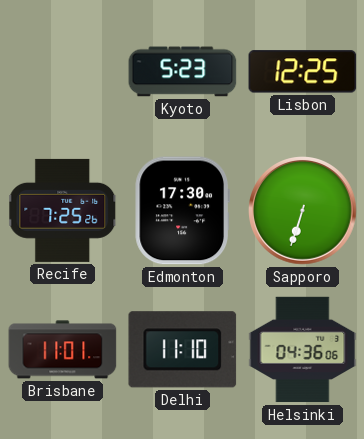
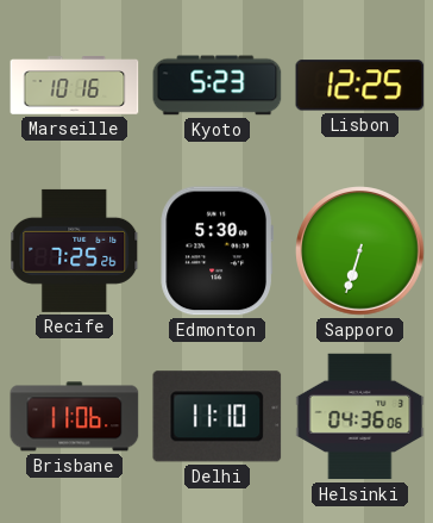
Marseille: none -> 10:16
Edmonton: 17:30 -> 5:30
Brisbane: 11:01 -> 11:06
